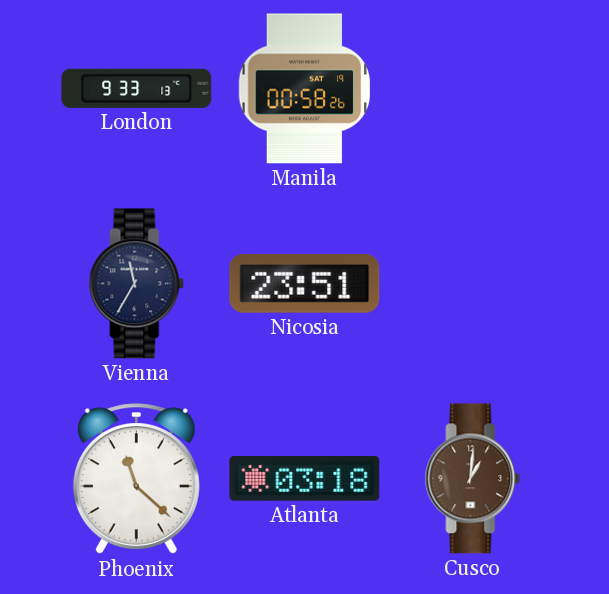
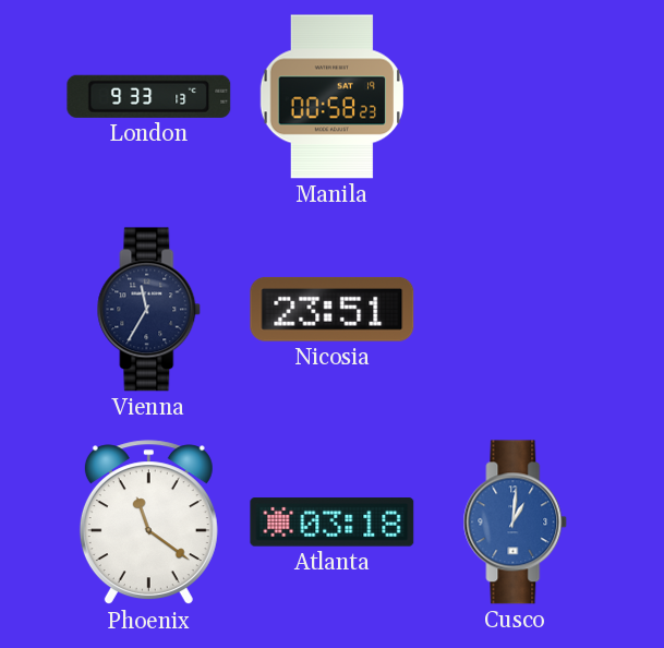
Manila: 00:58:26 -> 00:58:23
Phoenix: 11:22 -> 11:21
Cusco dial: brown -> blue
